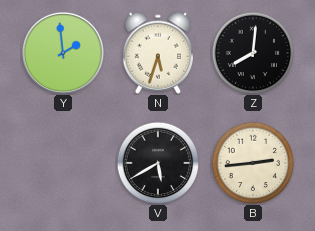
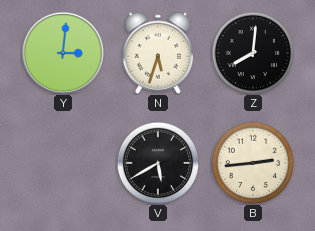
Y: 1:59 -> 3:01
